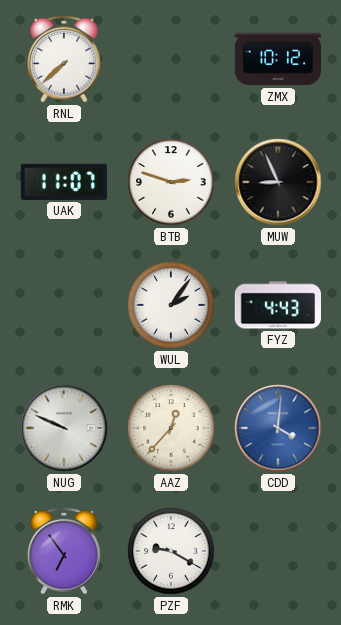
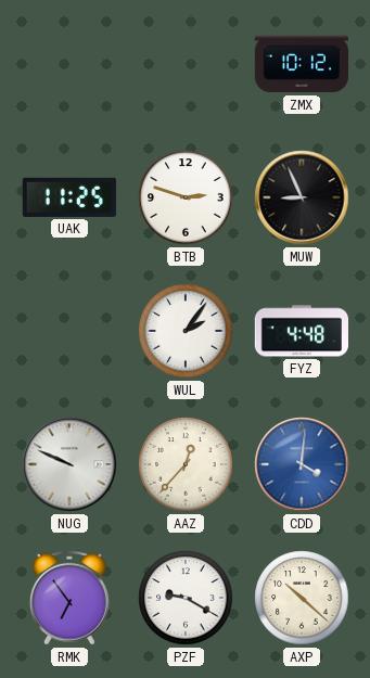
RNL: 7:38 -> none
UAK: 11:07 -> 11:25
FYZ: 4:43 -> 4:48
AXP: none -> 10:22
